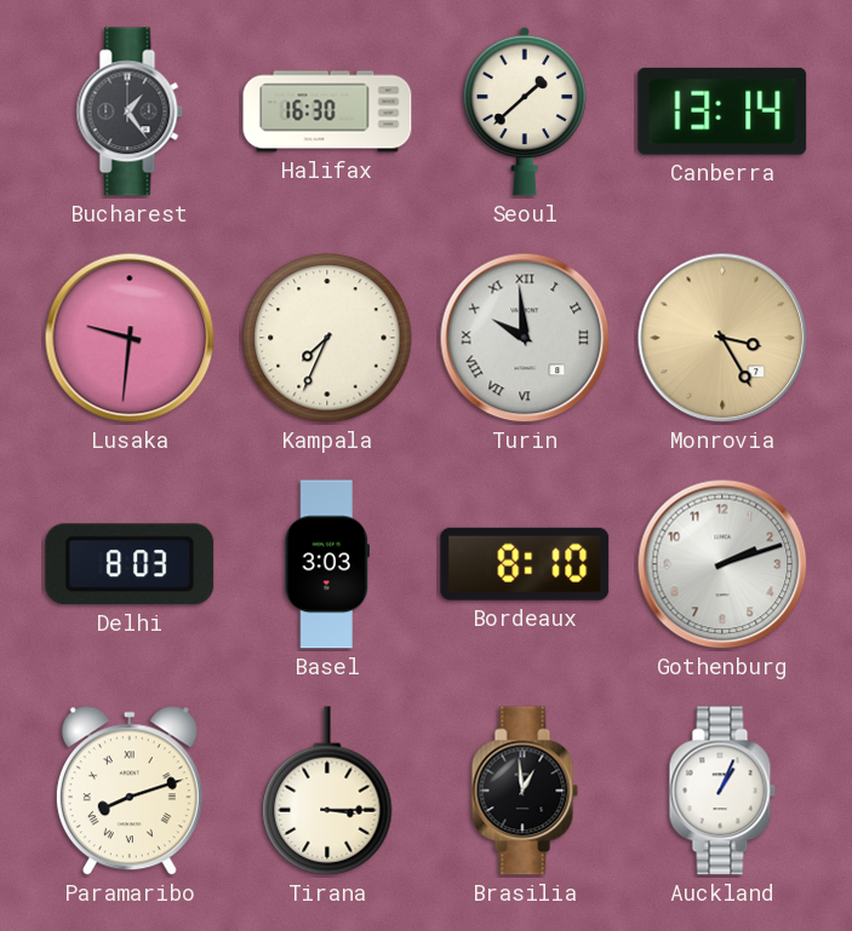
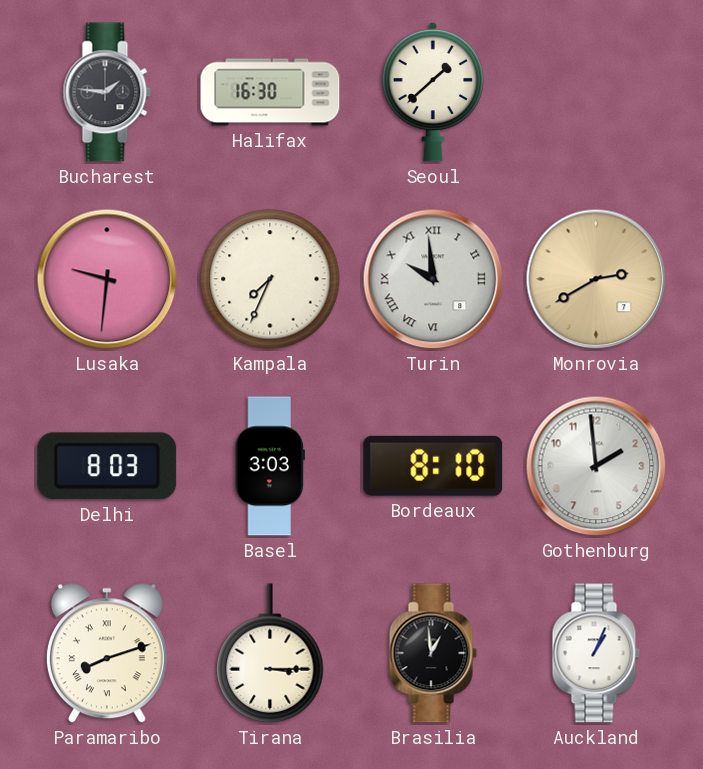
Bucharest: 1:24 -> 1:46
Canberra: 13:14 -> none
Monrovia: 3:25 -> 2:40
Gothenburg: 2:12 -> 1:59
